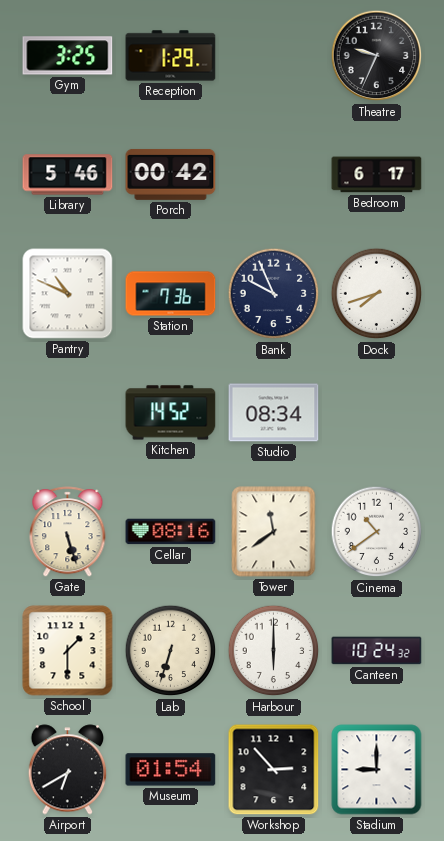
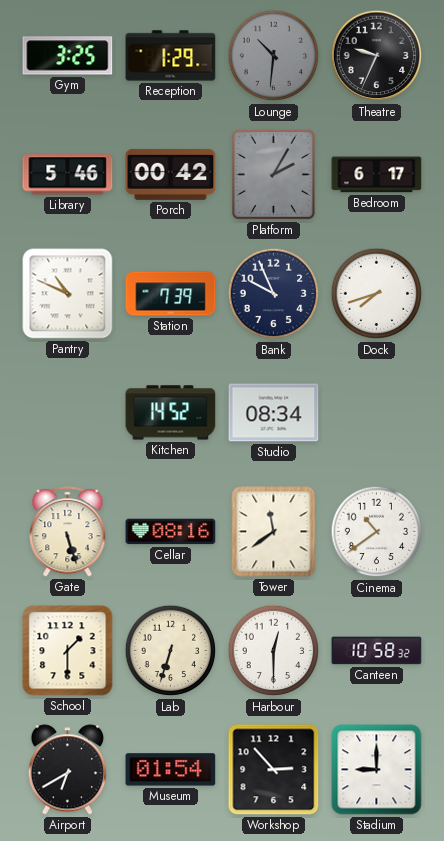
Lounge: none -> 10:31
Platform: none -> 2:05
Station: 7:36 -> 7:39
Harbour: 6:00 -> 12:30
Canteen: 10:24 -> 10:58
